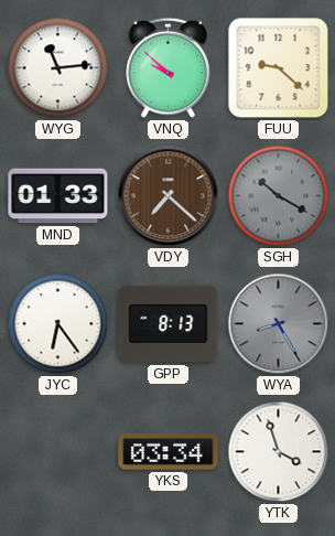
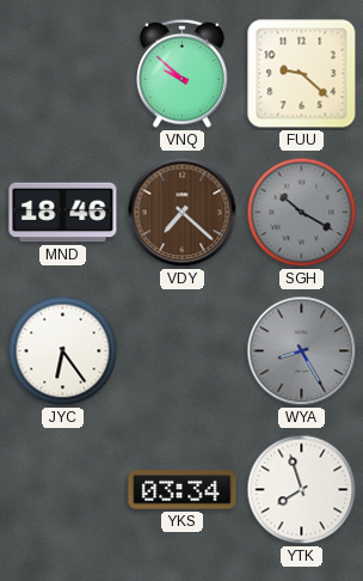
WYG: 11:14 -> none
MND: 01:33 -> 18:46
GPP: 8:13 -> none
YTK: 3:57 -> 7:57
